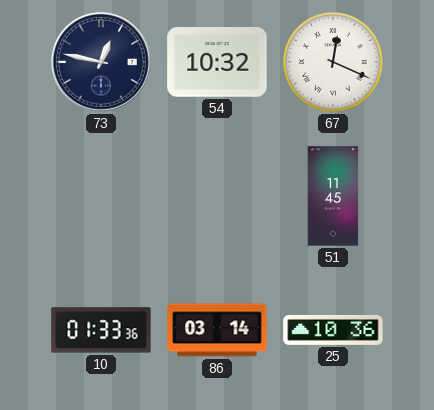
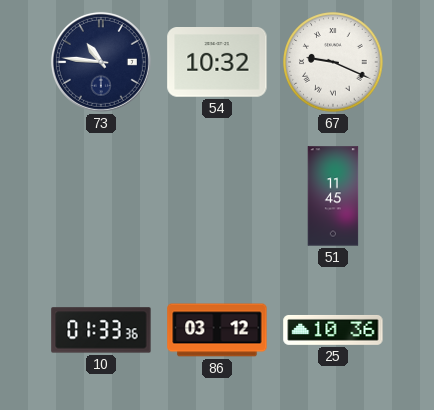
73: 12:47 -> 10:46
67: 12:19 -> 9:19
86: 03:14 -> 03:12
